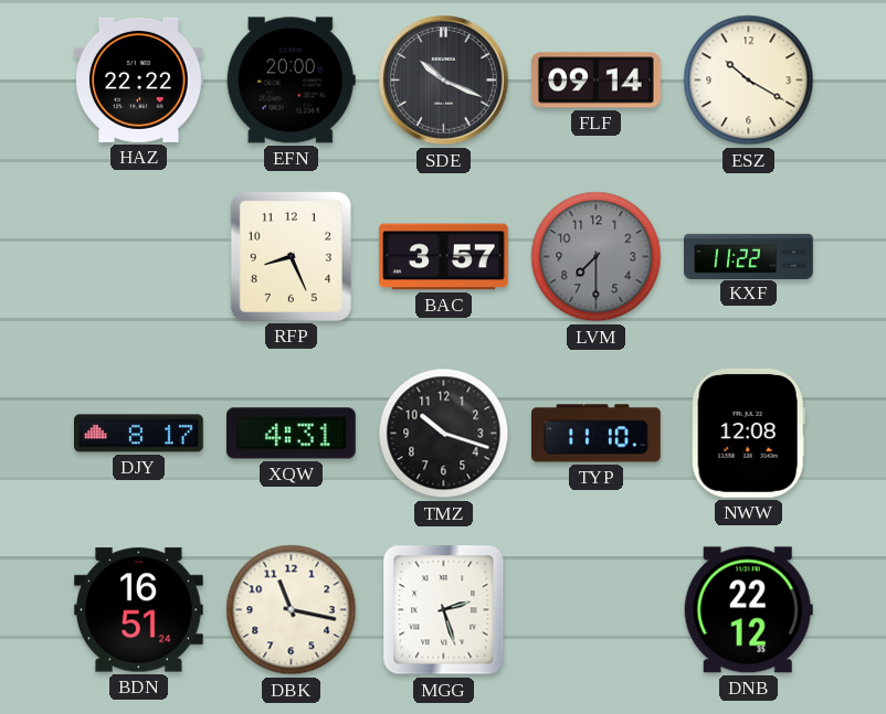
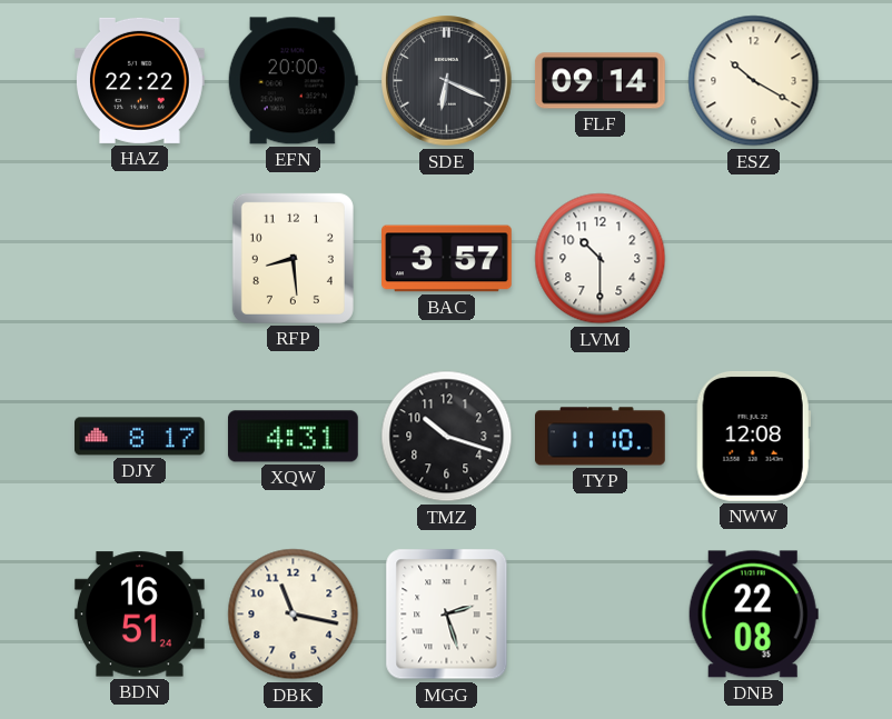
SDE: 10:19 -> 6:19
RFP: 8:26 -> 8:29
LVM: 7:30 -> 10:30
LVM dial: grey -> white
KXF: 11:22 -> none
DNB: 22:12 -> 22:08
